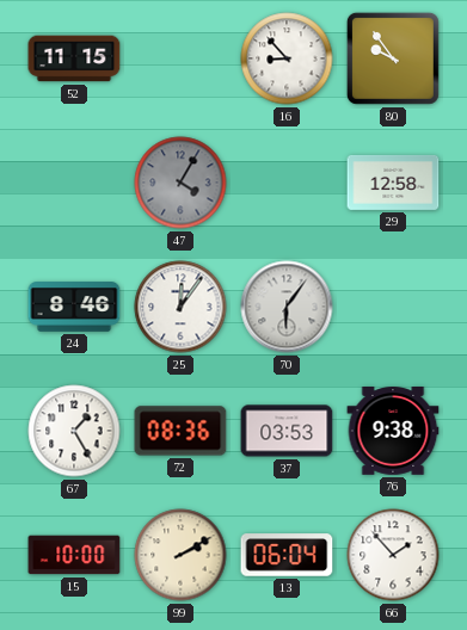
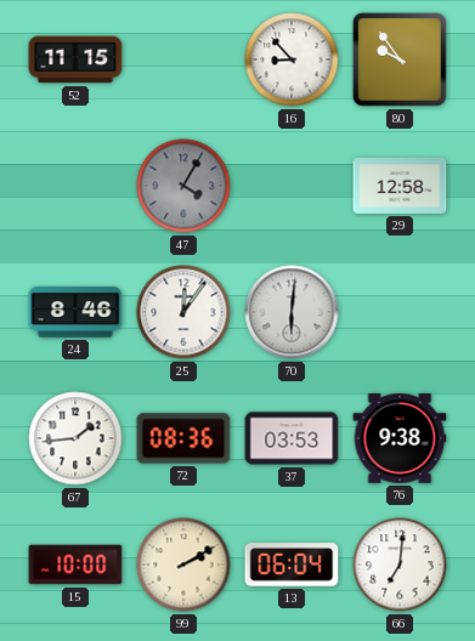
70: 6:06 -> 6:01
67: 1:25 -> 1:44
66: 1:53 -> 7:01
